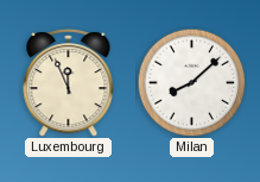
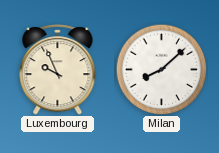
Luxembourg: 11:56 -> 9:56
